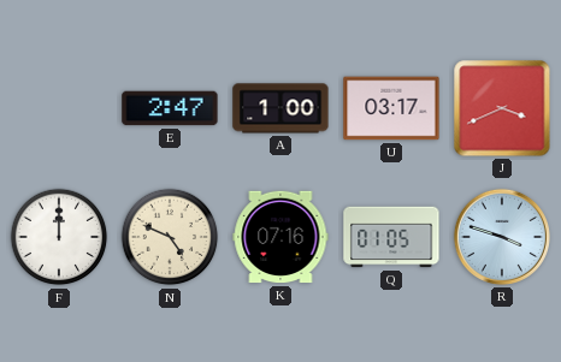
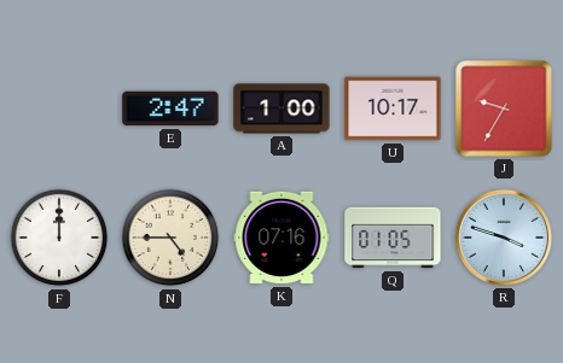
U: 03:17 -> 10:17
J: 3:41 -> 9:35
N: 4:49 -> 4:45
